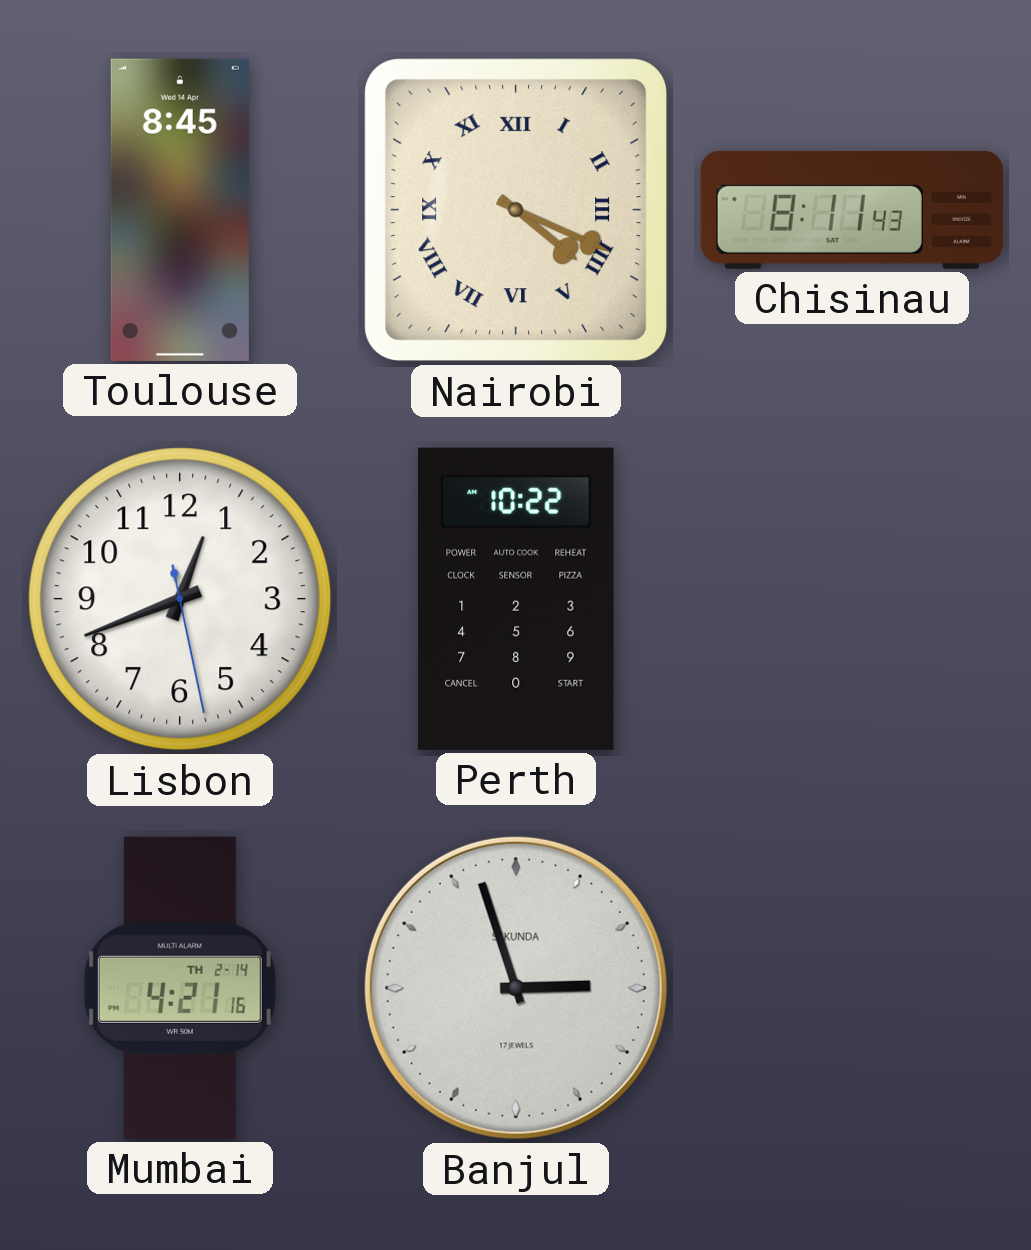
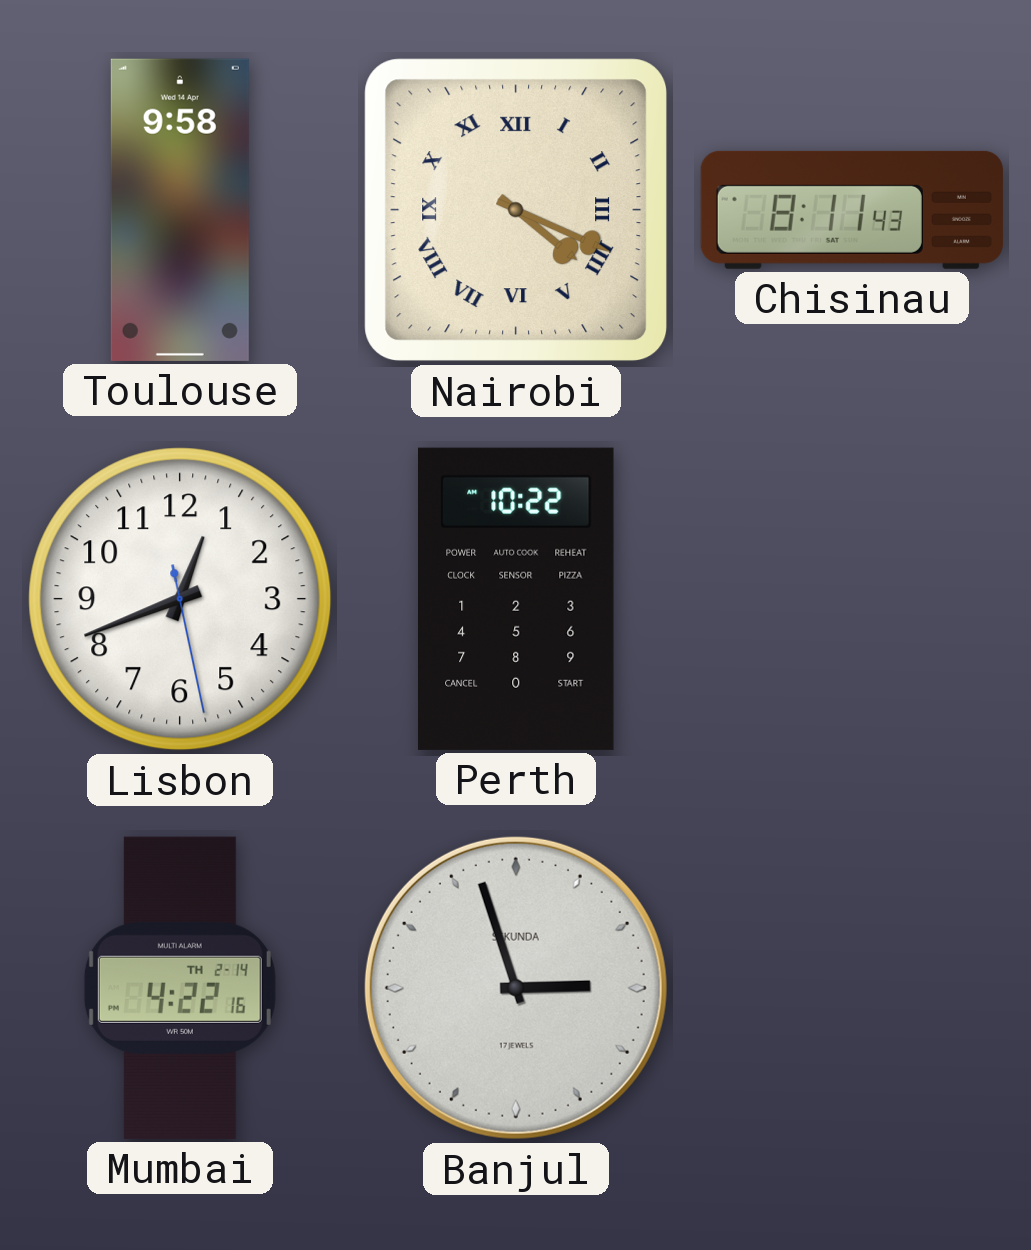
Toulouse: 8:45 -> 9:58
Mumbai: 4:21 -> 4:22
